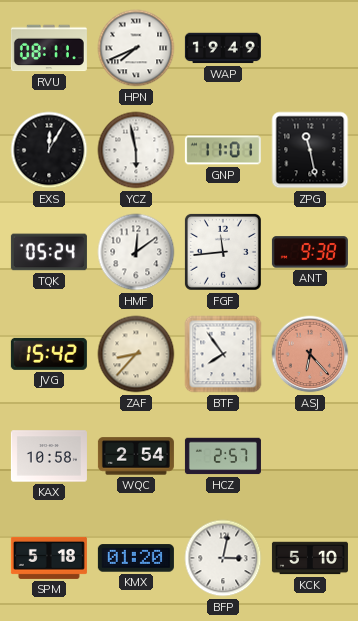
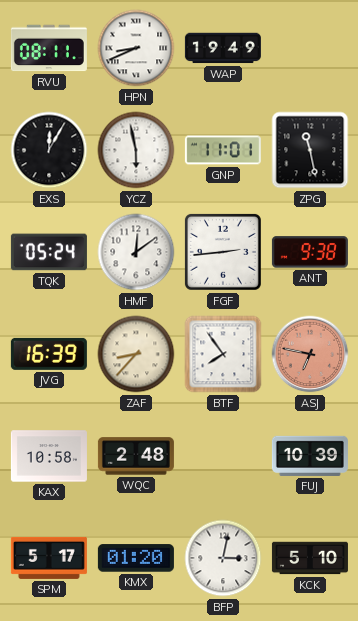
HPN: 7:41 -> 8:41
FGF: 11:44 -> 2:44
JVG: 15:42 -> 16:39
ASJ: 6:23 -> 6:47
WQC: 2:54 -> 2:48
HCZ: 2:57 -> none
FUJ: none -> 10:39
SPM: 5:18 -> 5:17
